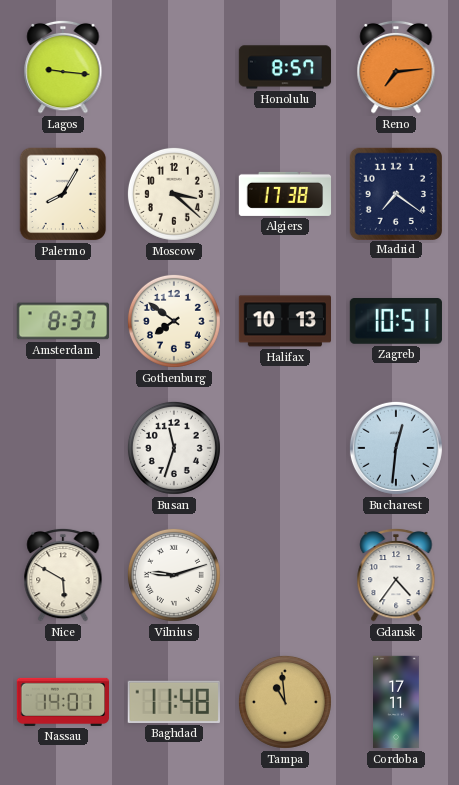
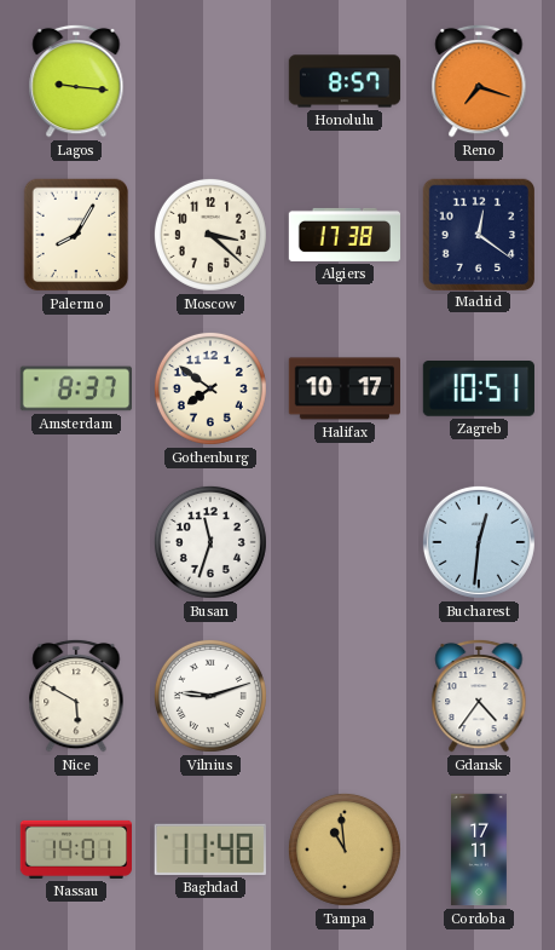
Reno: 7:14 -> 7:18
Madrid: 7:21 -> 12:21
Halifax: 10:13 -> 10:17
